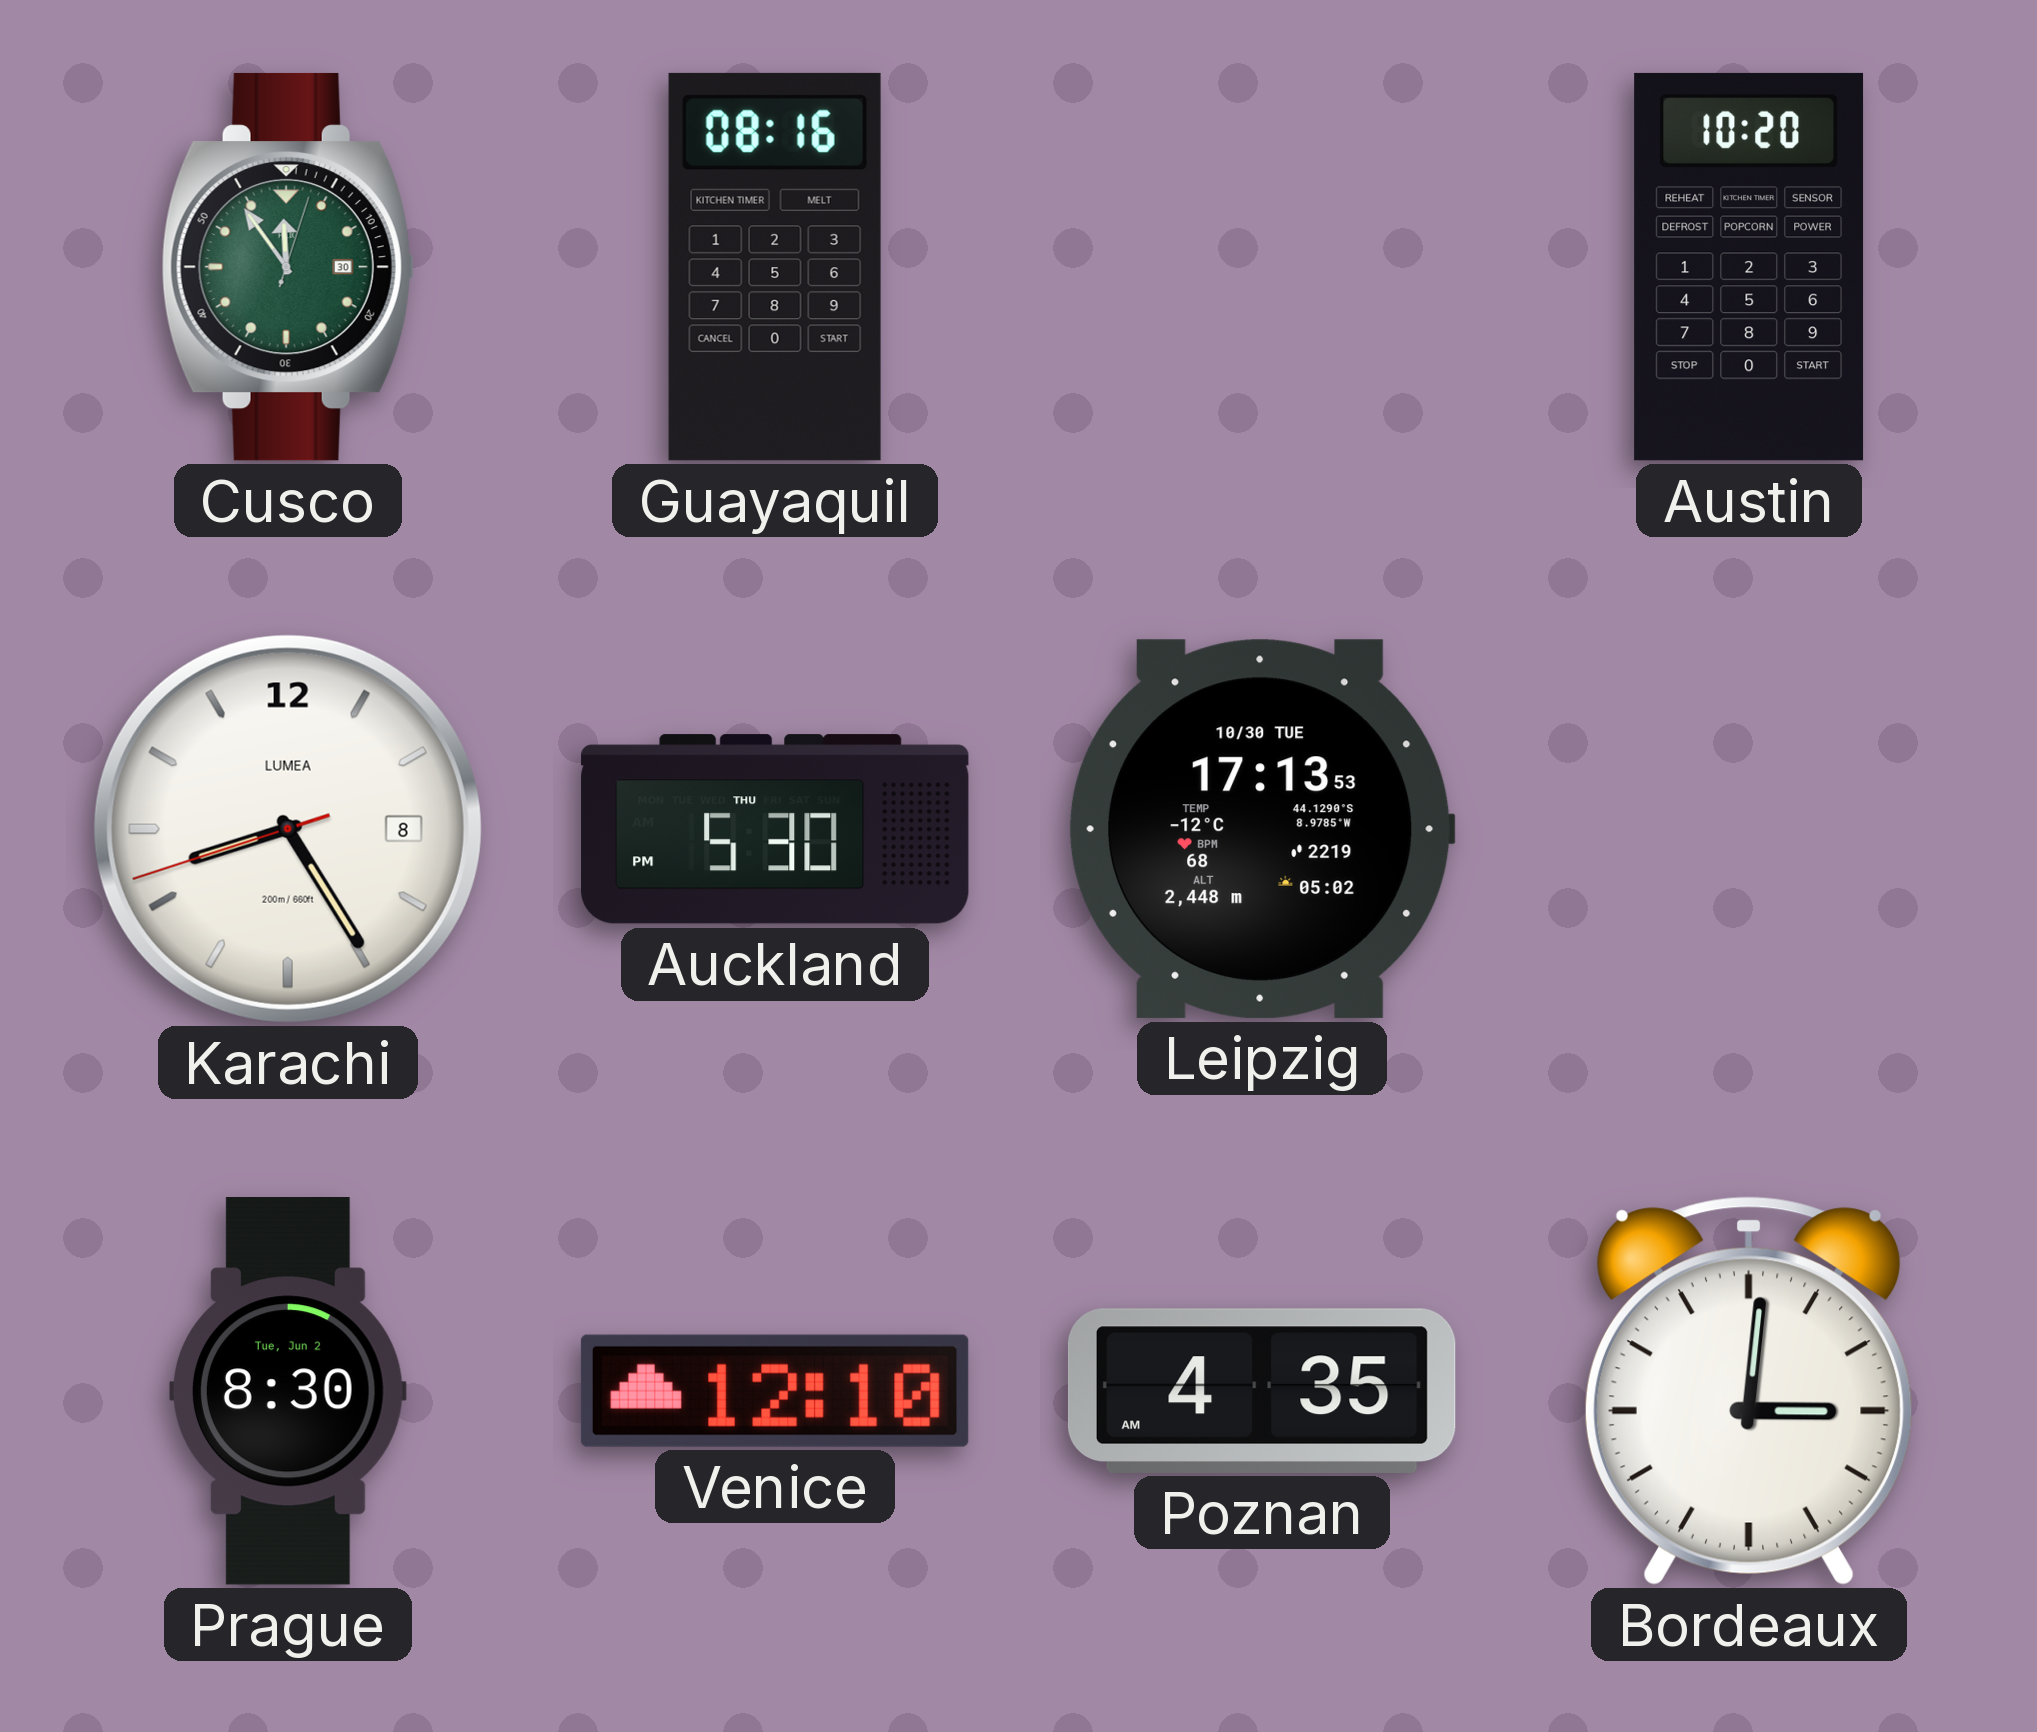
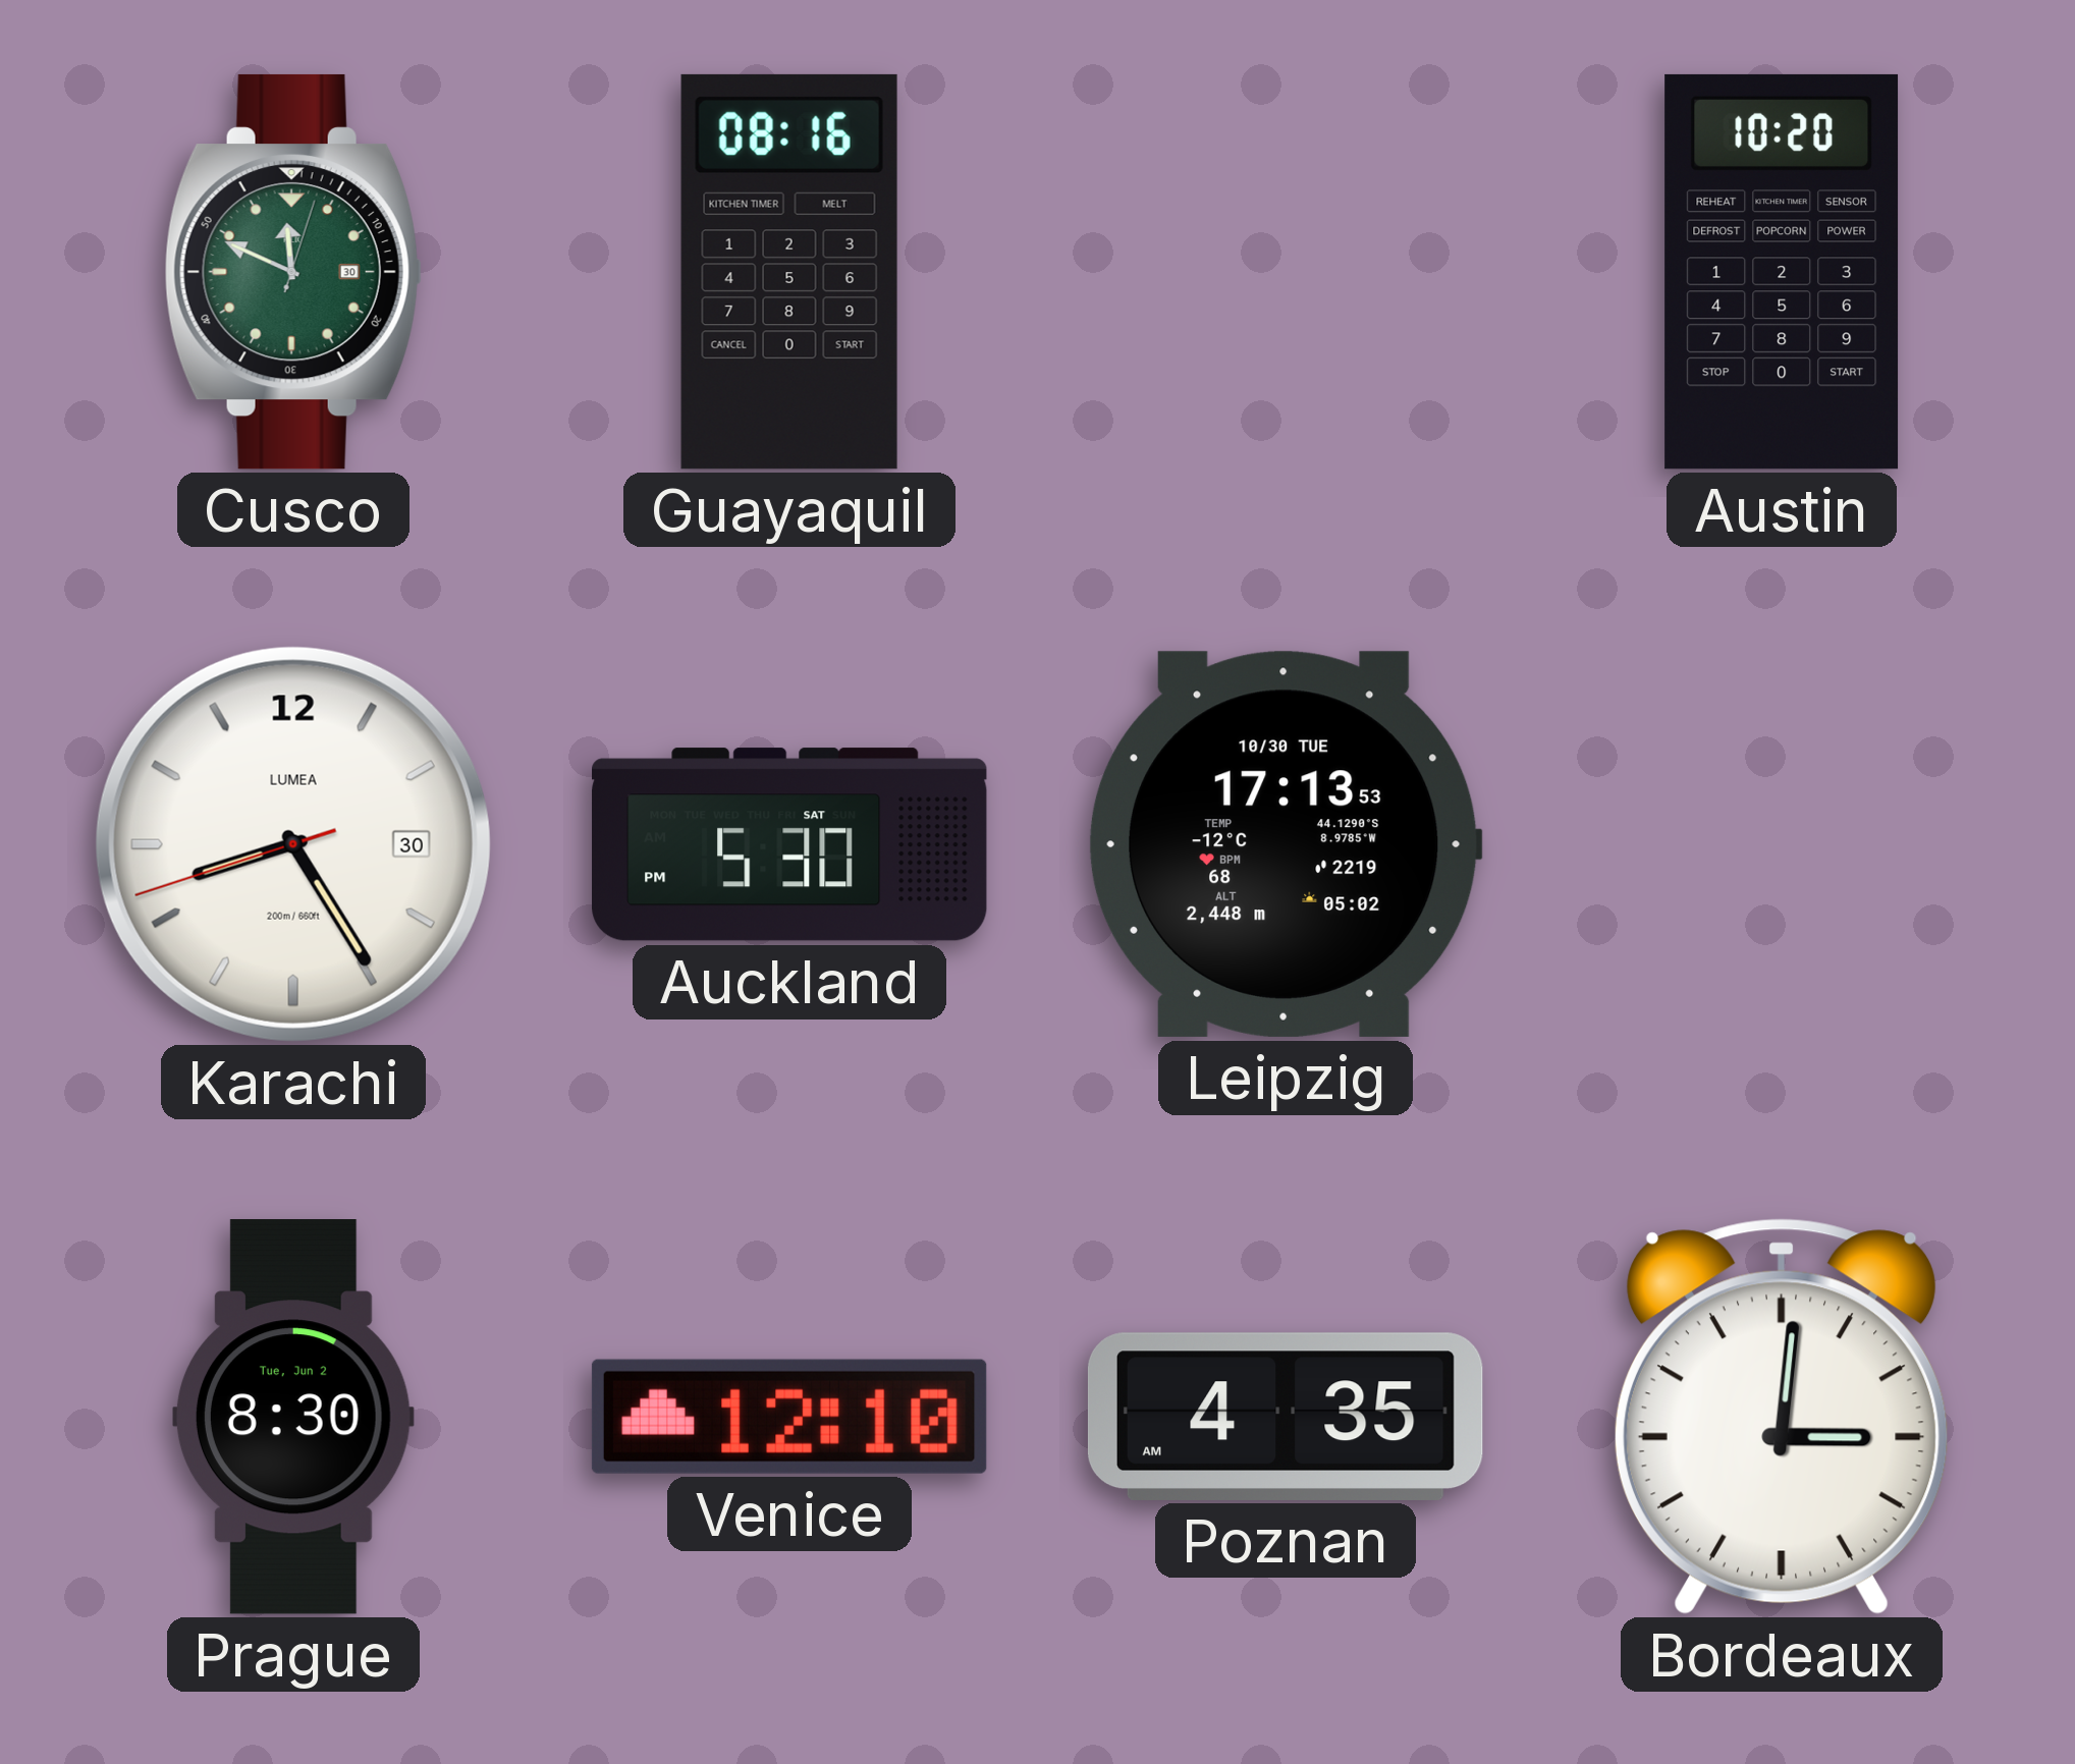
Cusco: 11:54 -> 11:49
Karachi date: 8 -> 30
Auckland date: THU -> SAT
